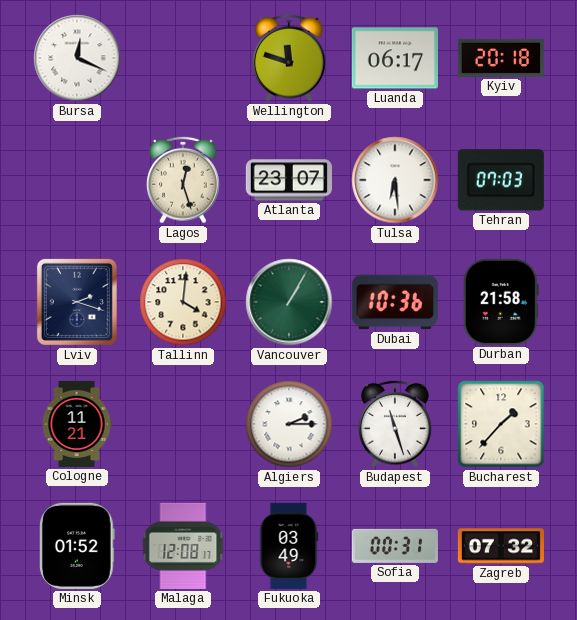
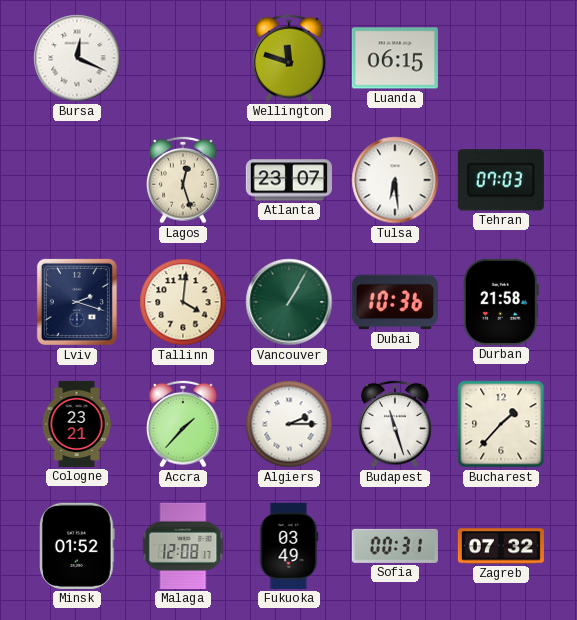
Luanda: 06:17 -> 06:15
Kyiv: 20:18 -> none
Cologne: 11:21 -> 23:21
Accra: none -> 1:37
